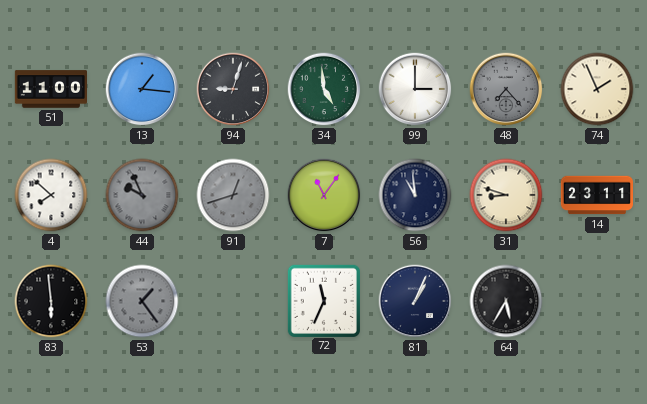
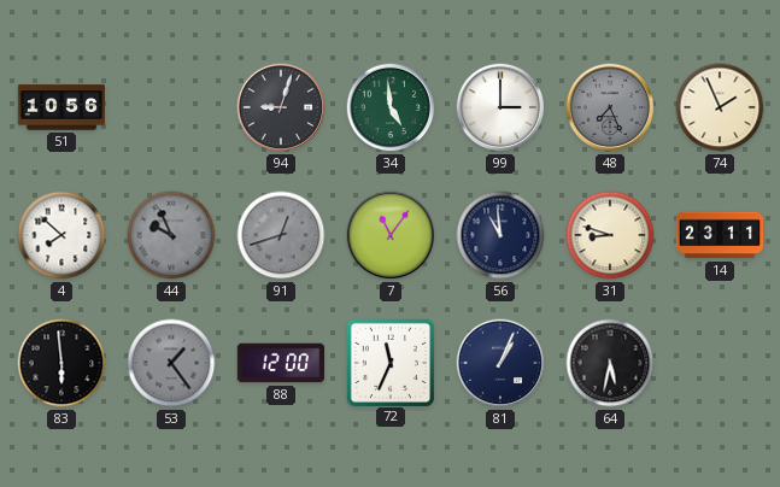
51: 11:00 -> 10:56
13: 1:16 -> none
48: 7:23 -> 7:26
88: none -> 12:00
64: 5:35 -> 5:32
